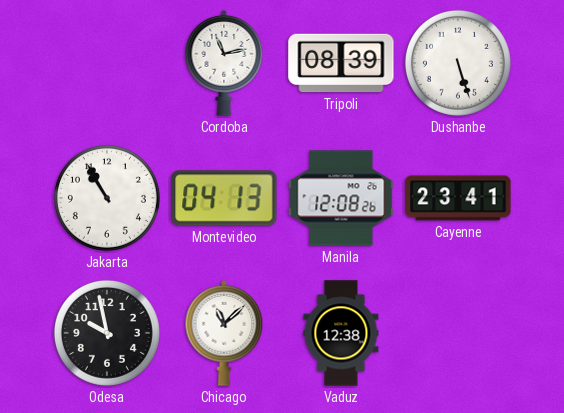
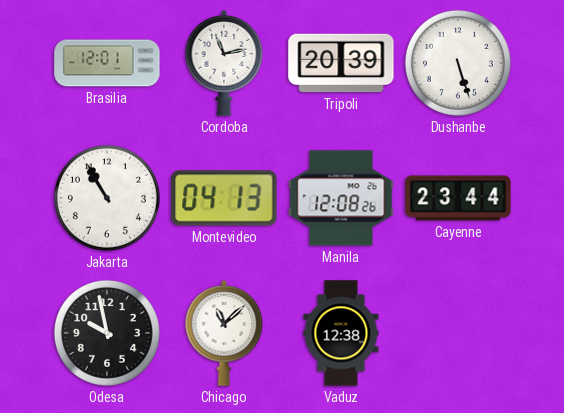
Brasilia: none -> 12:01
Tripoli: 08:39 -> 20:39
Cayenne: 23:41 -> 23:44
